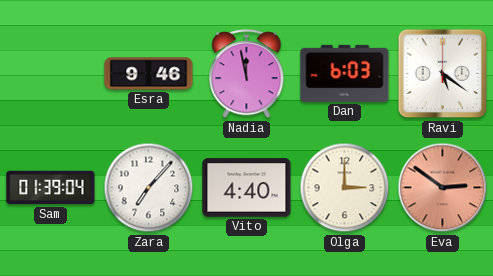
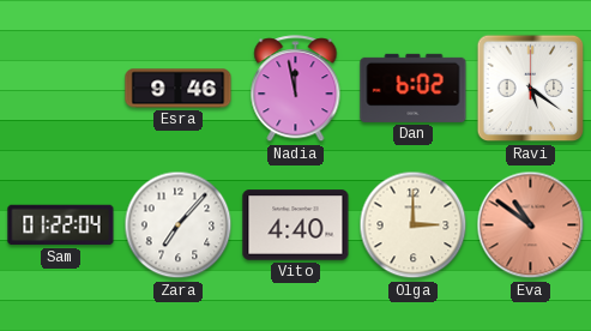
Dan: 6:03 -> 6:02
Sam: 01:39 -> 01:22
Eva: 2:51 -> 10:51
